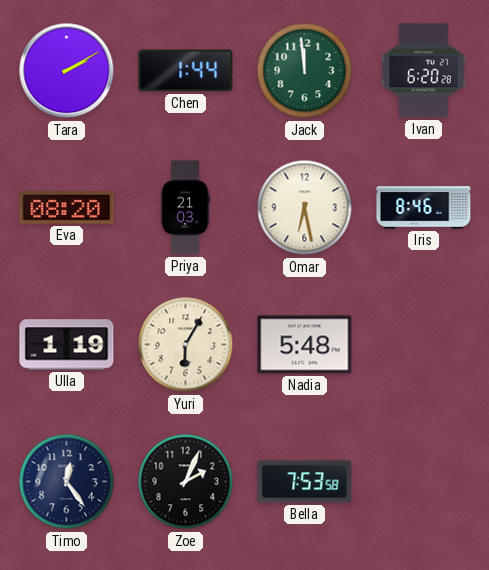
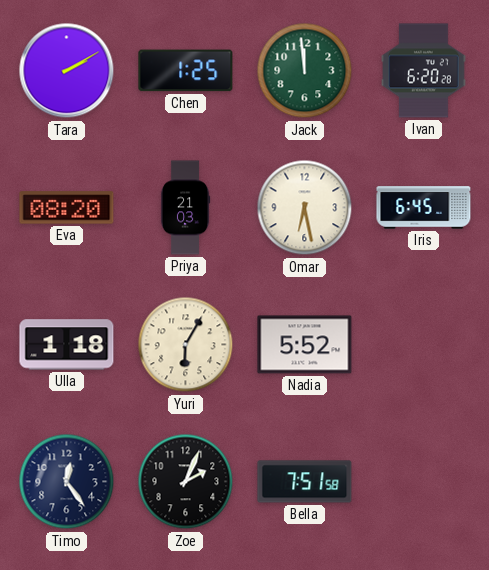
Chen: 1:44 -> 1:25
Iris: 8:46 -> 6:45
Ulla: 1:19 -> 1:18
Nadia: 5:48 -> 5:52
Bella: 7:53 -> 7:51
